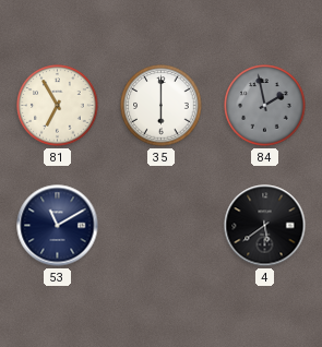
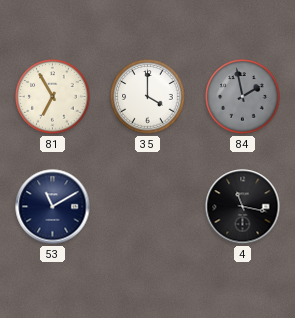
35: 6:00 -> 4:00
4: 5:39 -> 11:17
